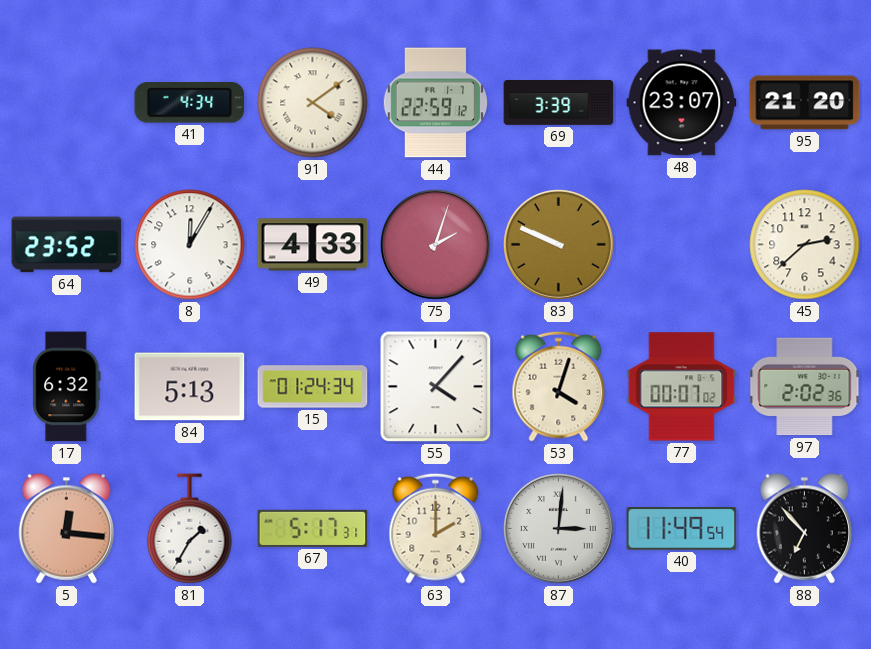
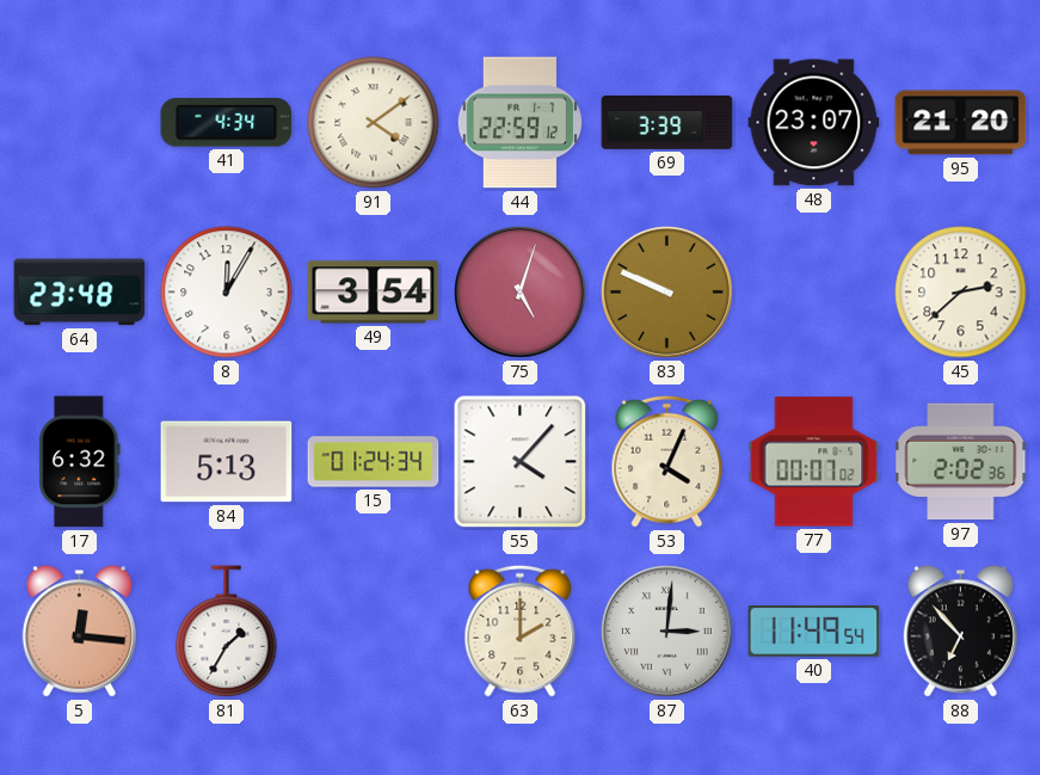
64: 23:52 -> 23:48
49: 4:33 -> 3:54
75: 2:03 -> 5:03
53: 4:03 -> 4:04
67: 5:17 -> none
